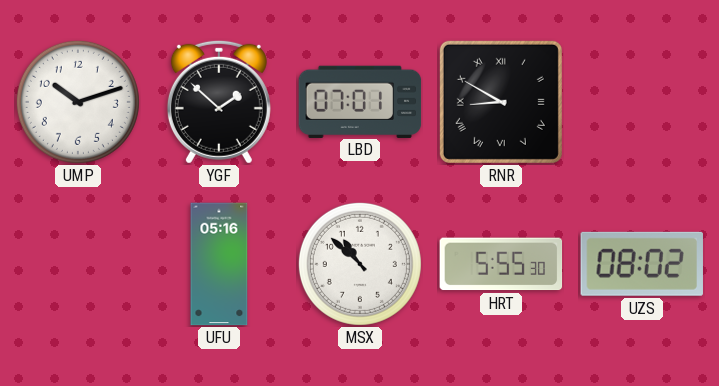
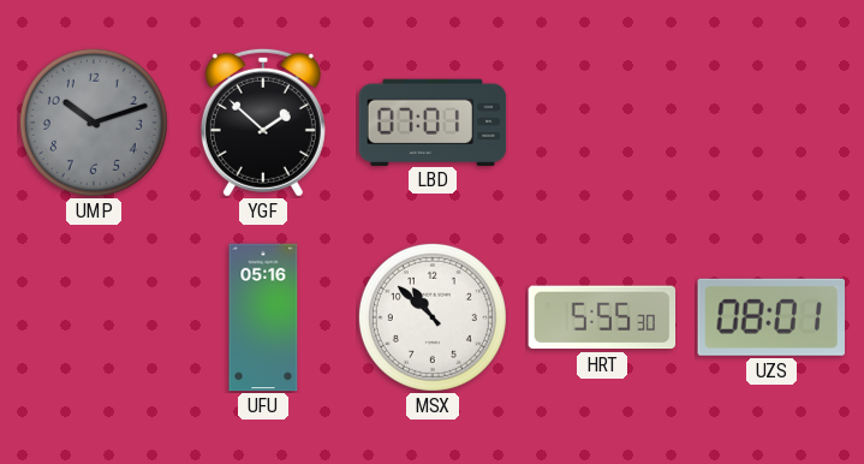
UMP dial: white -> grey
RNR: 8:50 -> none
UZS: 08:02 -> 08:01
